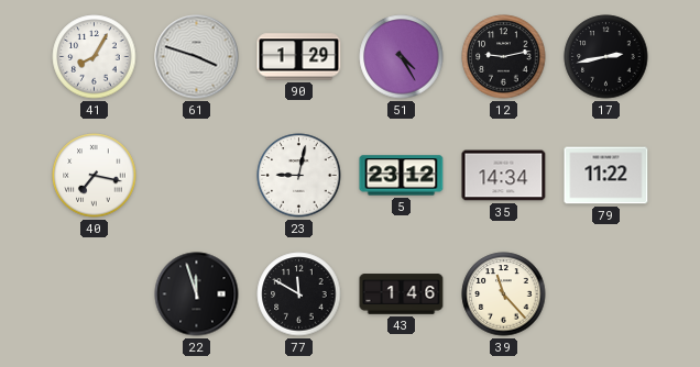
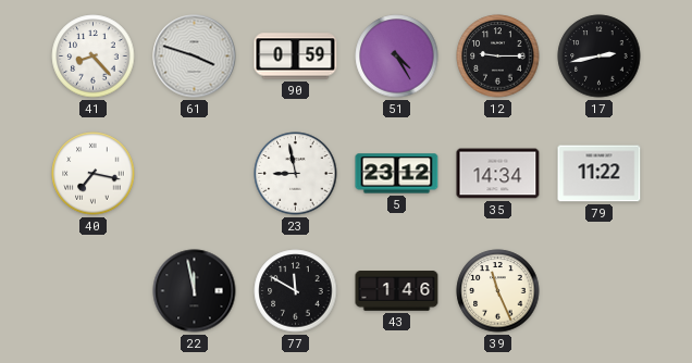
41: 8:05 -> 8:23
90: 1:29 -> 0:59
12: 9:13 -> 9:15
23: 9:02 -> 8:58
22: 11:57 -> 11:58
39: 11:23 -> 11:26
